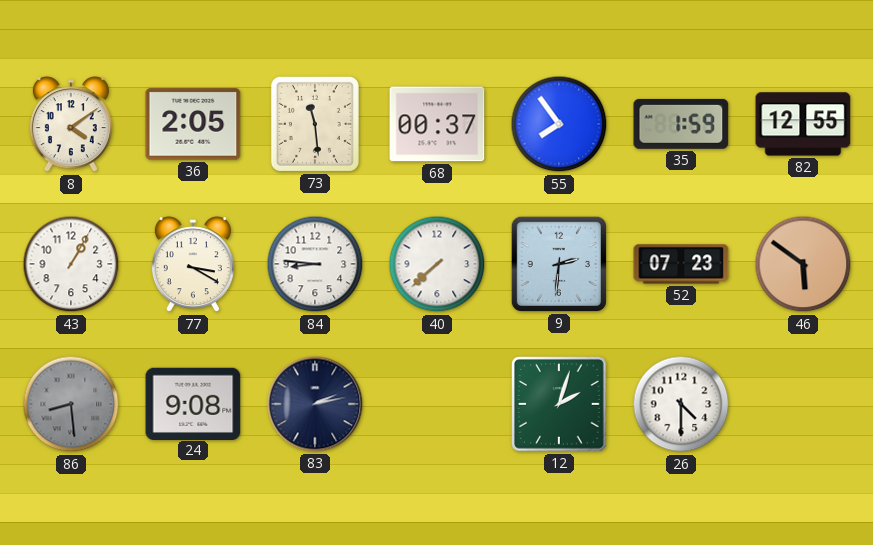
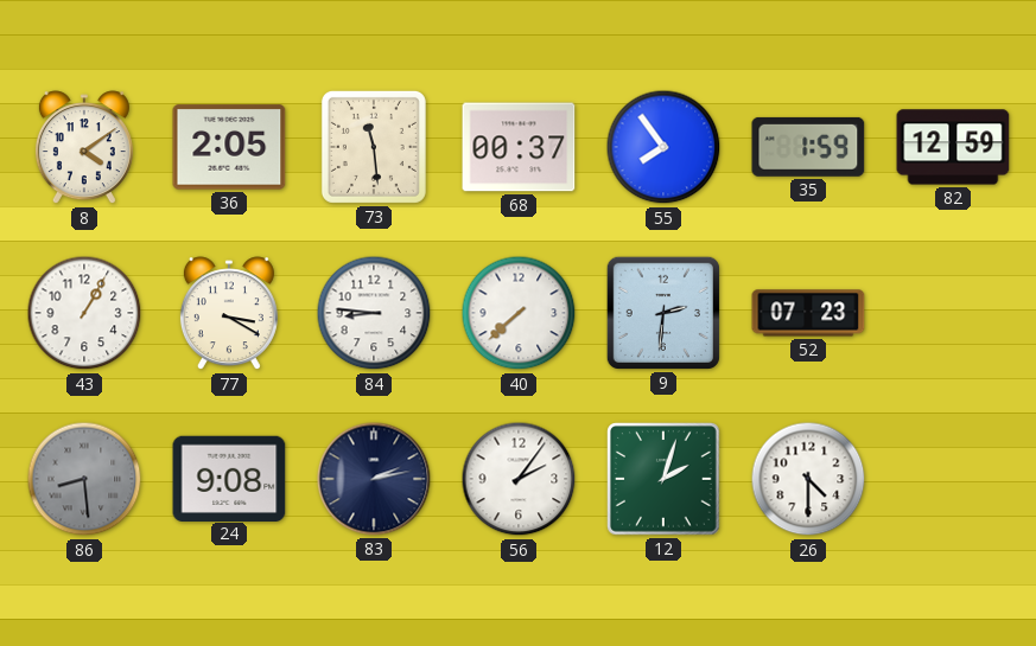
82: 12:55 -> 12:59
46: 5:51 -> none
56: none -> 2:06
